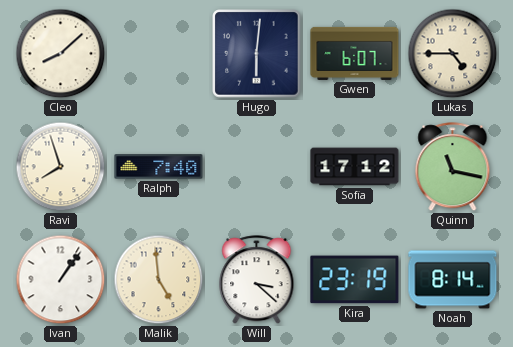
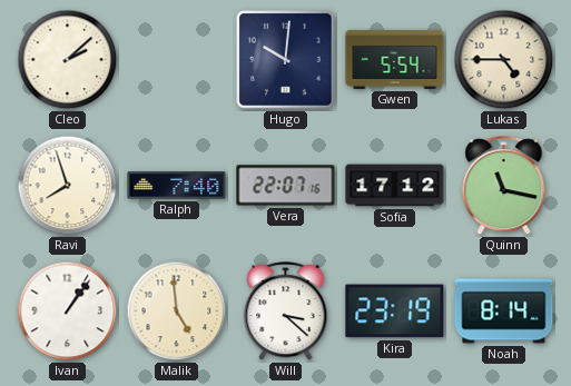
Cleo: 8:08 -> 2:08
Hugo: 6:01 -> 10:01
Gwen: 6:07 -> 5:54
Vera: none -> 22:07
